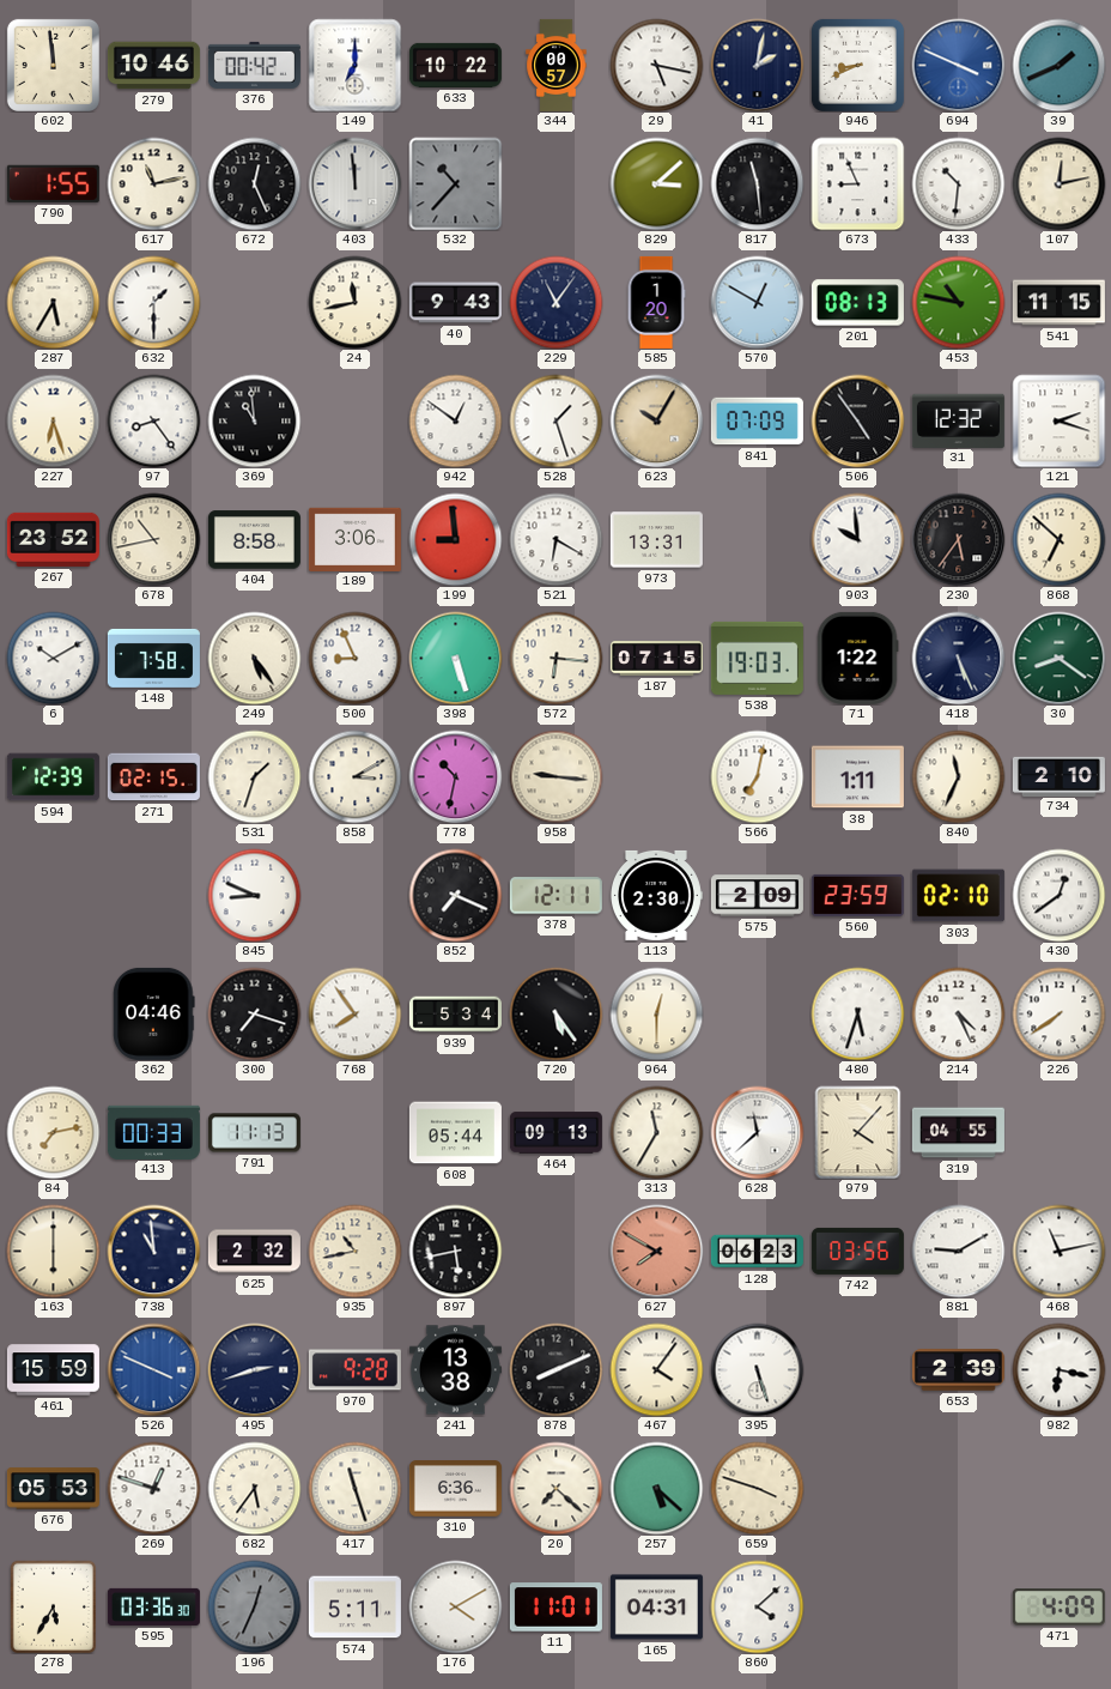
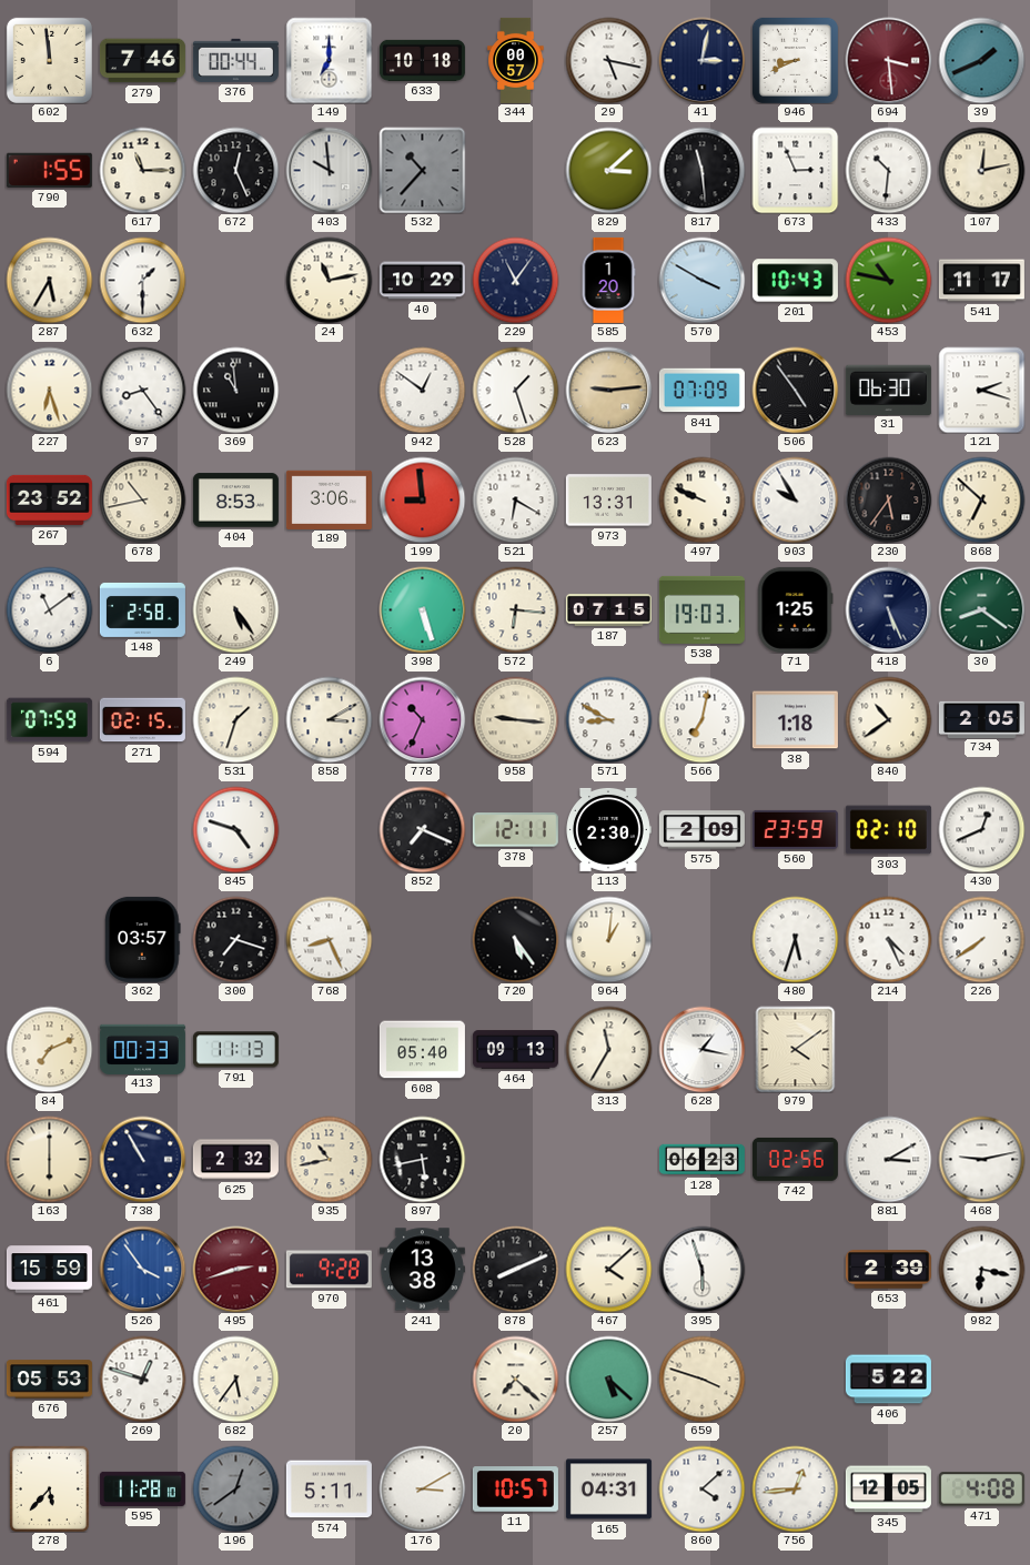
279: 10:46 -> 7:46
376: 00:42 -> 00:44
633: 10:22 -> 10:18
41: 2:02 -> 3:02
694: 3:49 -> 3:29
694 dial: blue -> burgundy
617: 11:13 -> 11:15
403: 11:59 -> 9:59
673: 8:56 -> 2:56
24: 11:43 -> 11:13
40: 9:43 -> 10:29
570: 12:50 -> 3:50
201: 08:13 -> 10:43
541: 11:15 -> 11:17
623: 10:05 -> 9:14
31: 12:32 -> 06:30
404: 8:58 -> 8:53
497: none -> 9:49
903: 9:59 -> 9:55
6: 10:10 -> 11:09
148: 7:58 -> 2:58
500: 8:56 -> none
71: 1:22 -> 1:25
594: 12:39 -> 07:59
778: 10:32 -> 10:34
571: none -> 8:50
38: 1:11 -> 1:18
840: 11:34 -> 10:39
734: 2:10 -> 2:05
845: 8:49 -> 4:48
430: 12:39 -> 12:41
362: 04:46 -> 03:57
768: 7:54 -> 8:26
939: 5:34 -> none
964: 12:30 -> 1:01
84: 7:13 -> 7:11
608: 05:44 -> 05:40
628: 11:38 -> 1:17
979: 4:07 -> 4:09
319: 04:55 -> none
738: 10:59 -> 10:55
627: 7:50 -> none
742: 03:56 -> 02:56
881: 9:10 -> 3:10
468: 11:13 -> 9:13
526: 3:49 -> 3:54
495 dial: navy -> burgundy
467: 4:06 -> 4:08
395: 5:27 -> 5:57
417: 11:27 -> none
310: 6:36 -> none
406: none -> 5:22
278: 5:35 -> 5:37
595: 03:36 -> 11:28
196: 12:34 -> 12:39
176: 4:10 -> 3:10
11: 11:01 -> 10:57
756: none -> 12:44
345: none -> 12:05
471: 4:09 -> 4:08
